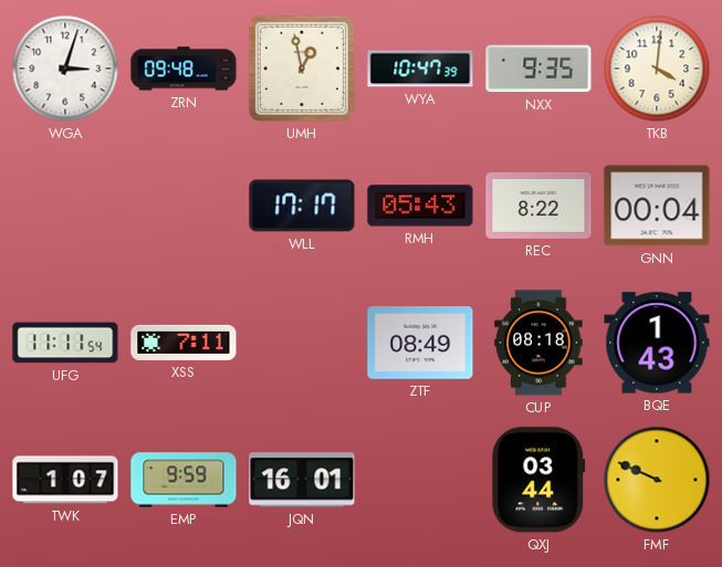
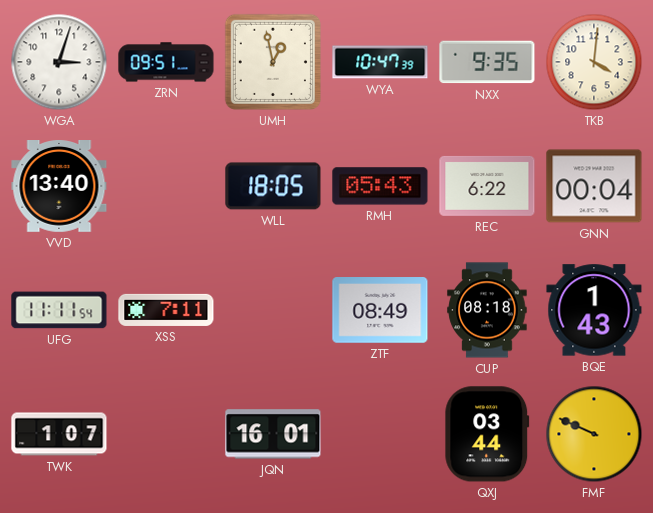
ZRN: 09:48 -> 09:51
VVD: none -> 13:40
WLL: 17:17 -> 18:05
REC: 8:22 -> 6:22
EMP: 9:59 -> none
